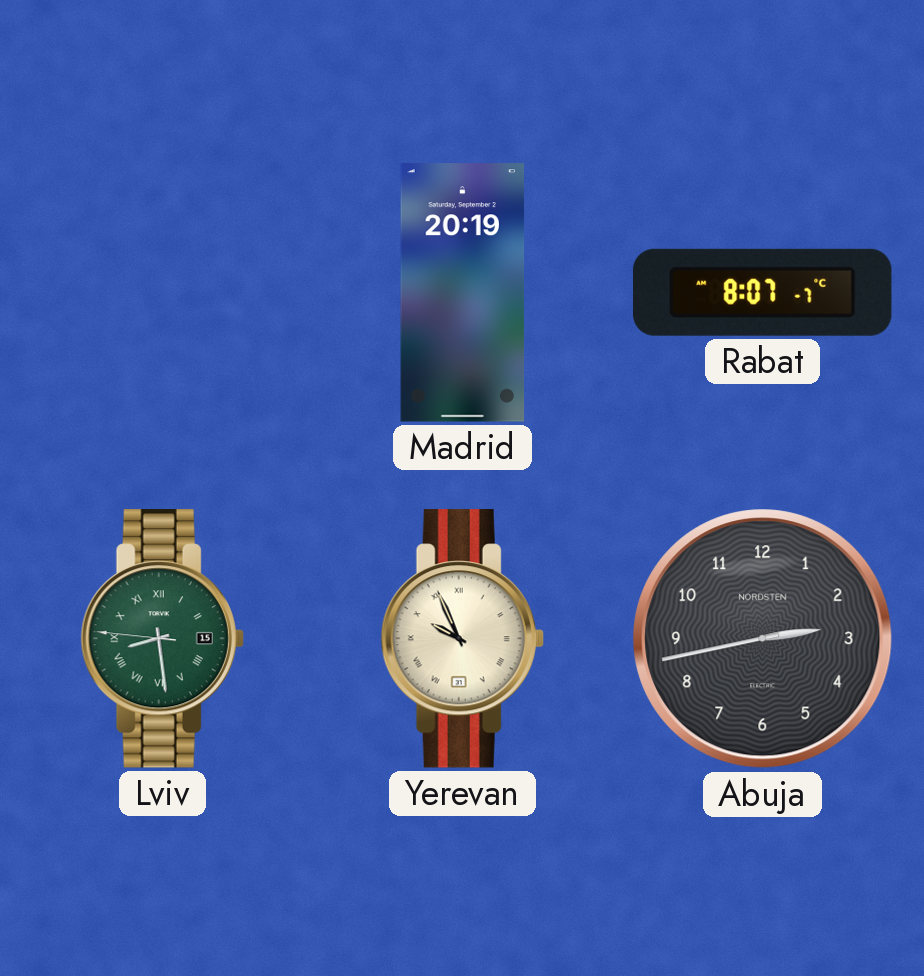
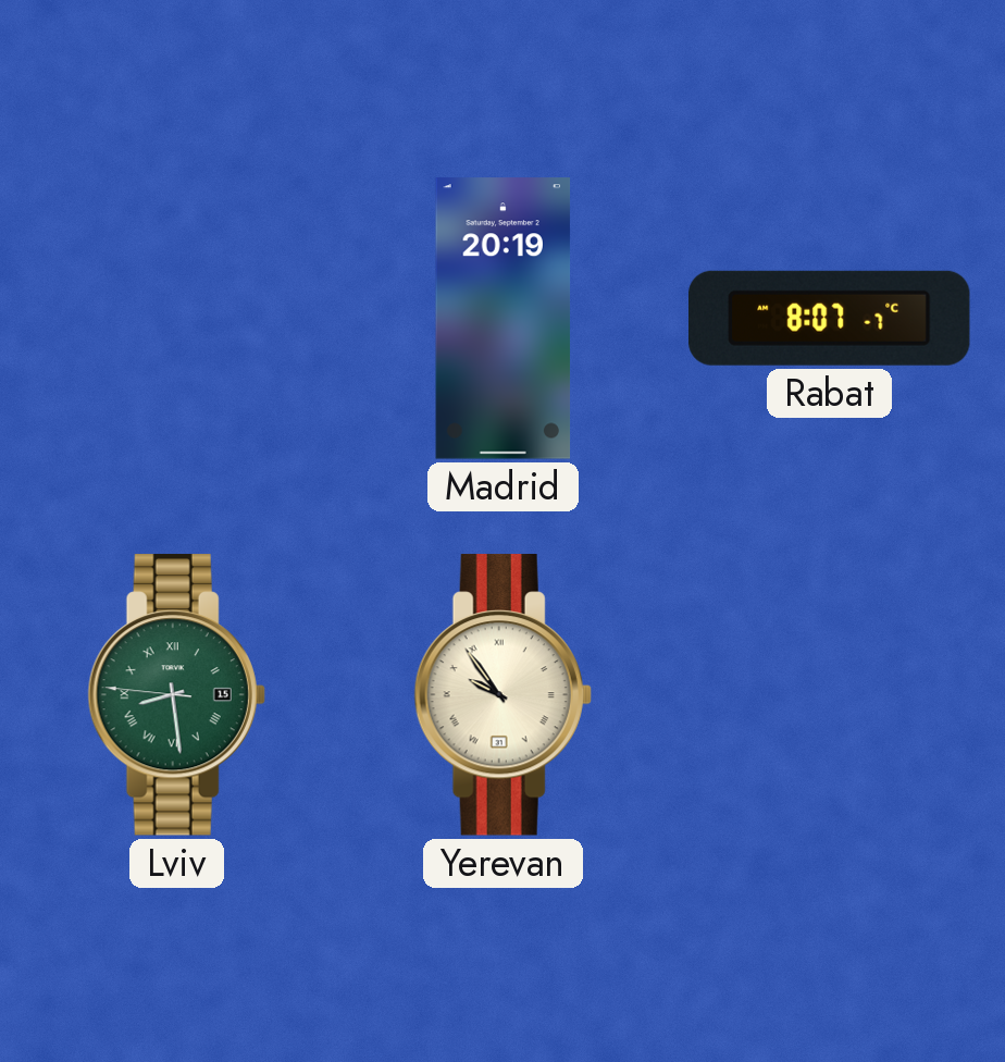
Yerevan: 9:56 -> 9:54
Abuja: 2:43 -> none
